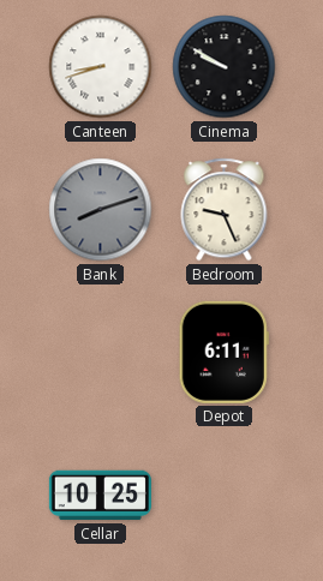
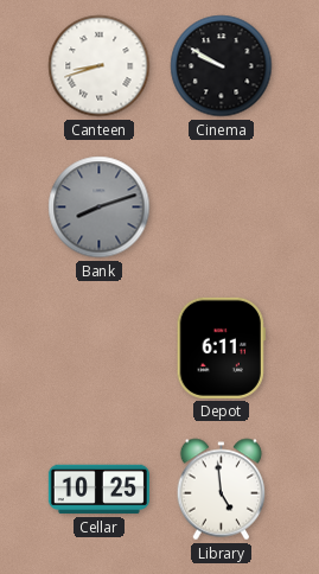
Bedroom: 9:26 -> none
Library: none -> 4:59
